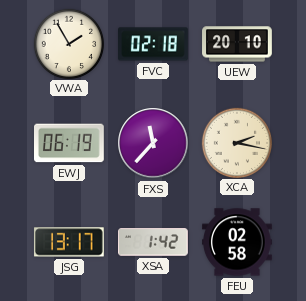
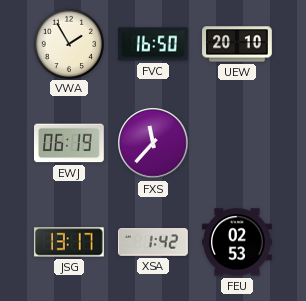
FVC: 02:18 -> 16:50
XCA: 2:17 -> none
FEU: 02:58 -> 02:53
